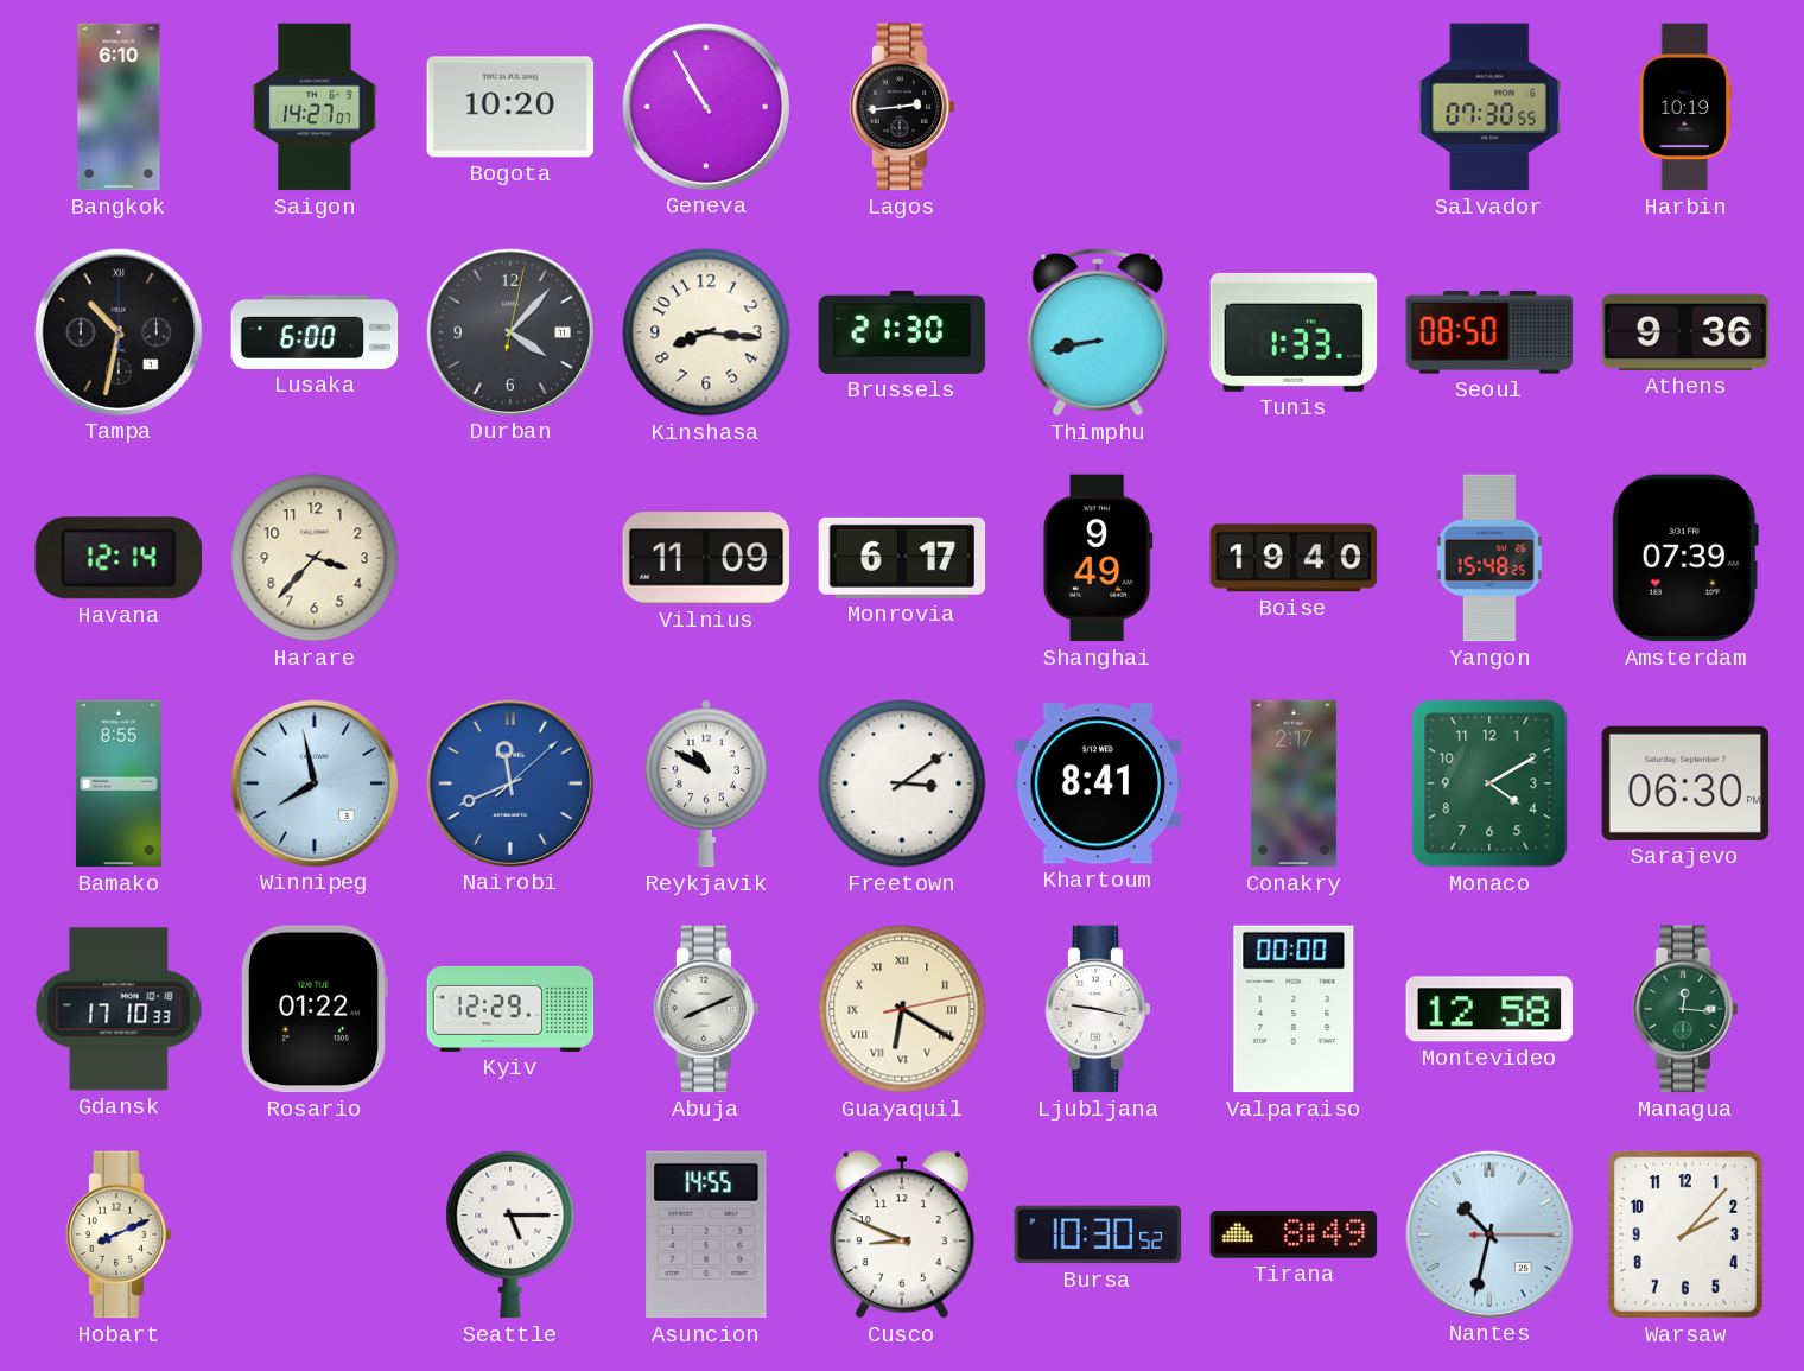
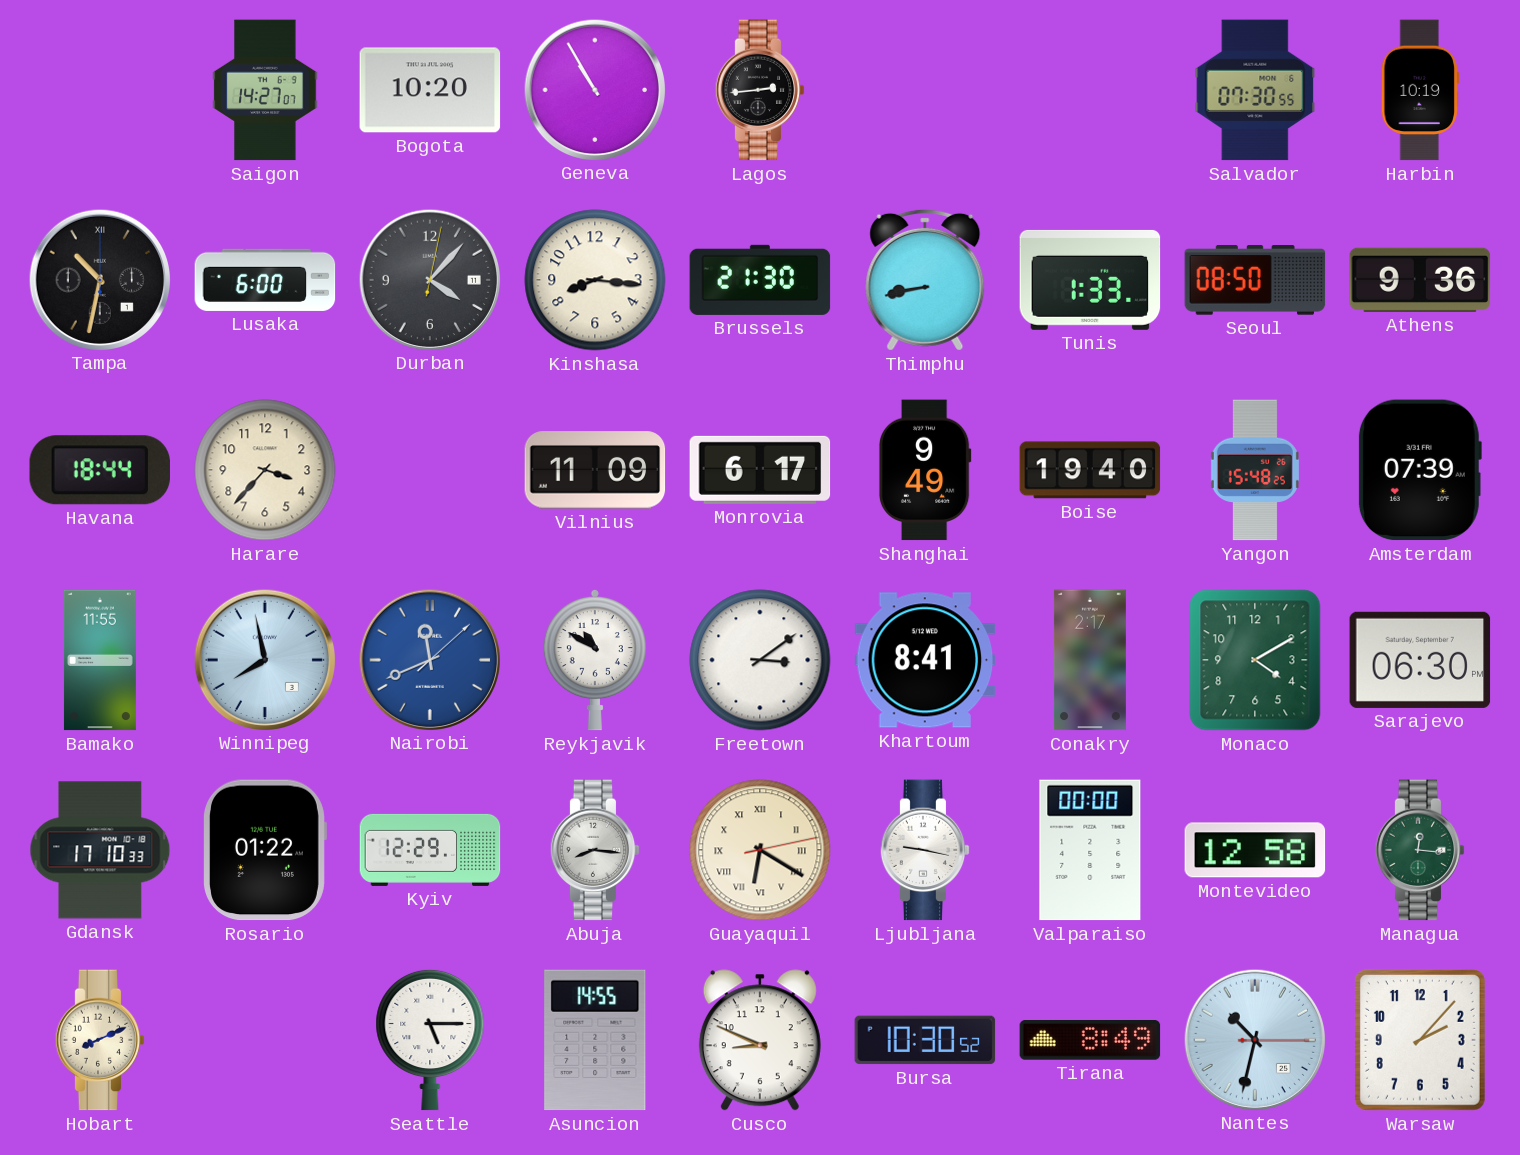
Bangkok: 6:10 -> none
Havana: 12:14 -> 18:44
Bamako: 8:55 -> 11:55
Abuja: 8:11 -> 8:16
